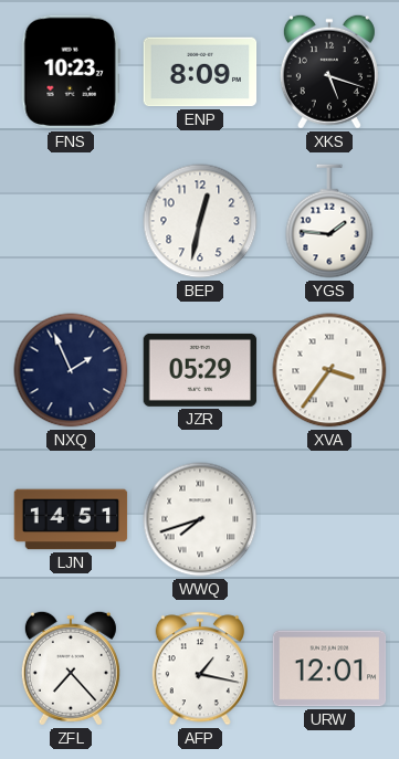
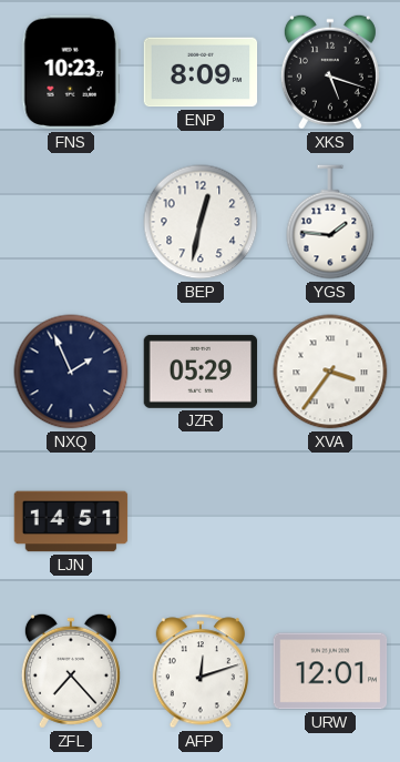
WWQ: 7:42 -> none
AFP: 1:17 -> 12:12
